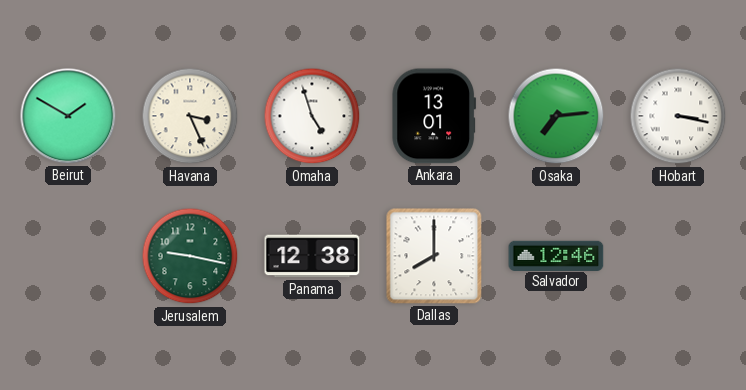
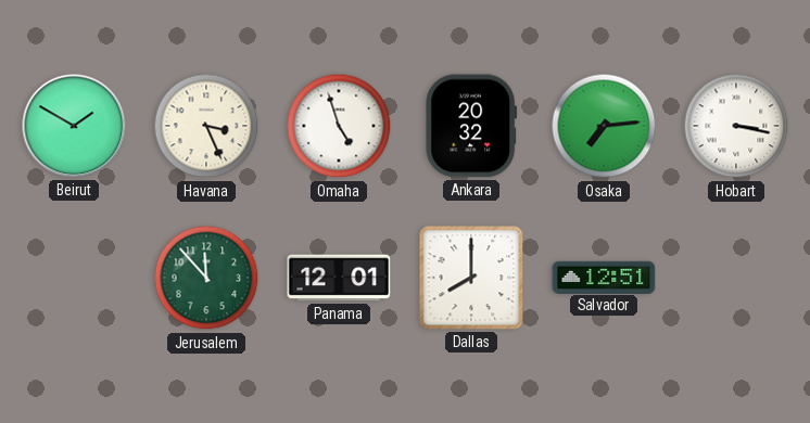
Ankara: 13:01 -> 20:32
Jerusalem: 9:17 -> 11:53
Panama: 12:38 -> 12:01
Salvador: 12:46 -> 12:51
